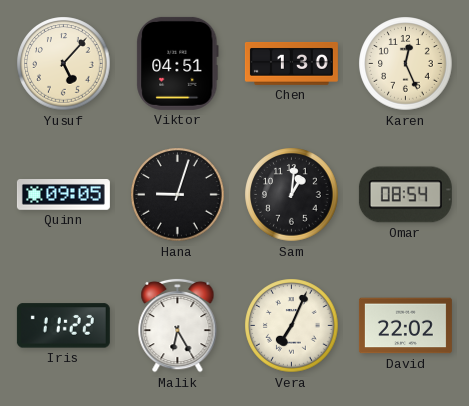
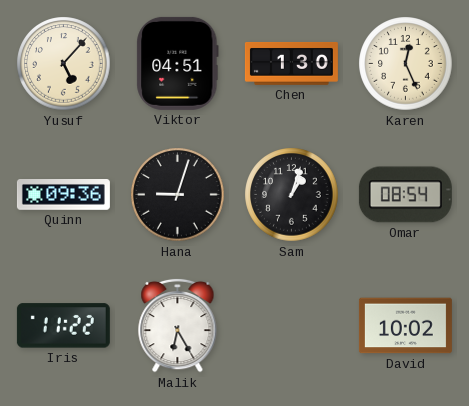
Quinn: 09:05 -> 09:36
Sam: 1:01 -> 1:03
Vera: 7:04 -> none
David: 22:02 -> 10:02
